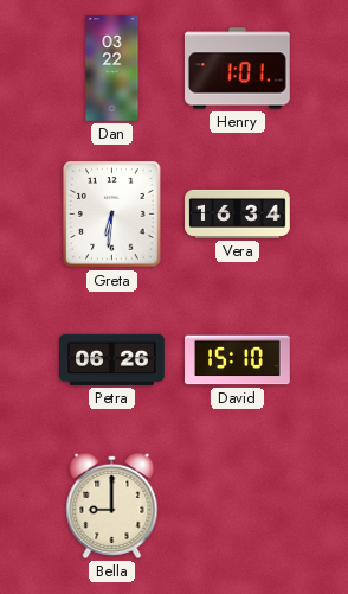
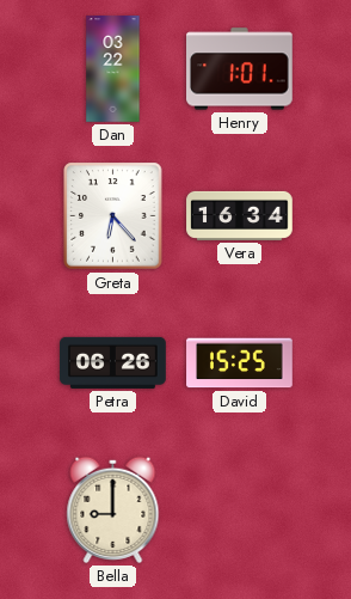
Greta: 6:31 -> 6:23
David: 15:10 -> 15:25
